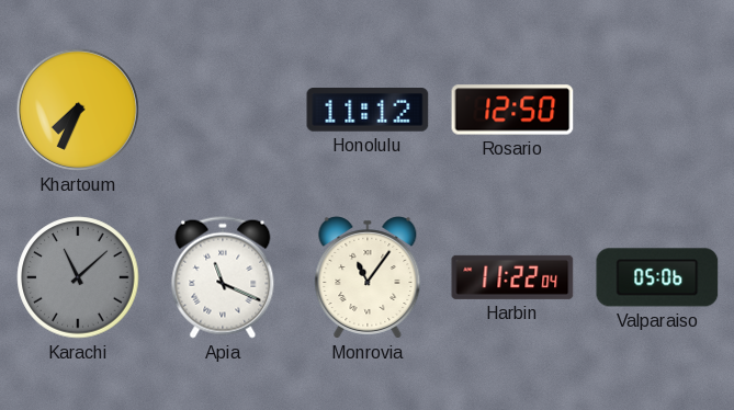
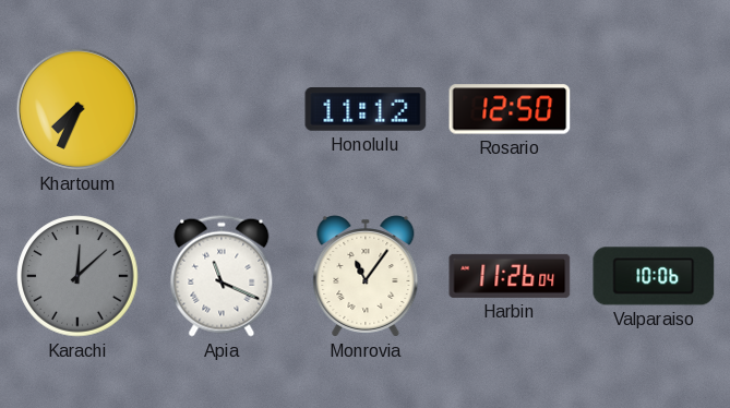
Karachi: 11:08 -> 12:08
Harbin: 11:22 -> 11:26
Valparaiso: 05:06 -> 10:06
